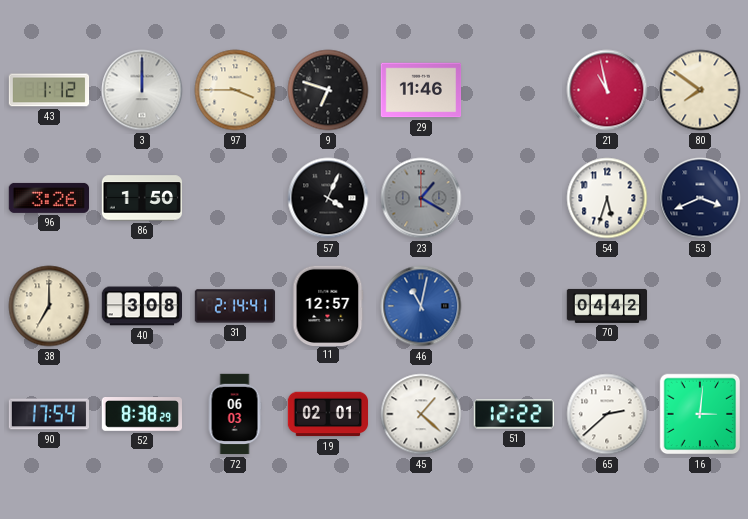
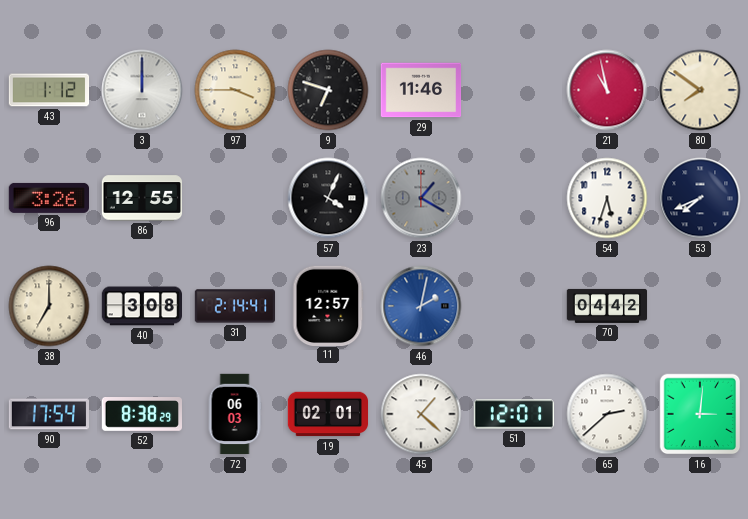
86: 1:50 -> 12:55
53: 3:41 -> 7:41
46: 11:02 -> 2:02
51: 12:22 -> 12:01
